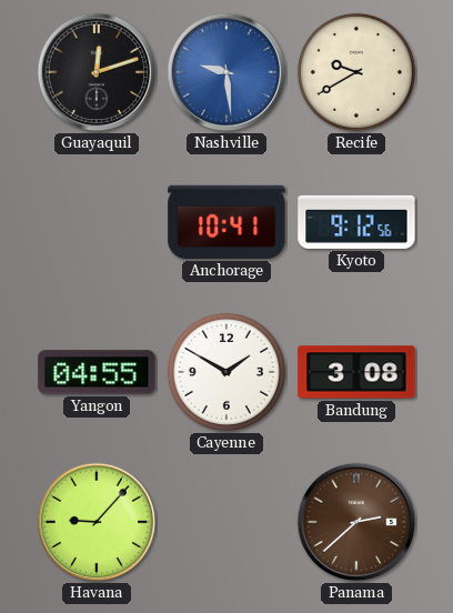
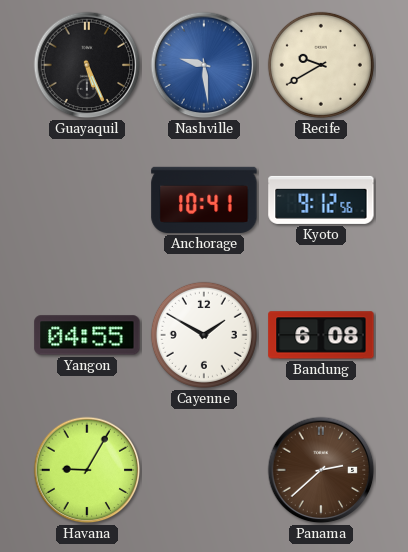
Guayaquil: 12:12 -> 5:26
Bandung: 3:08 -> 6:08
Havana: 9:07 -> 9:05
